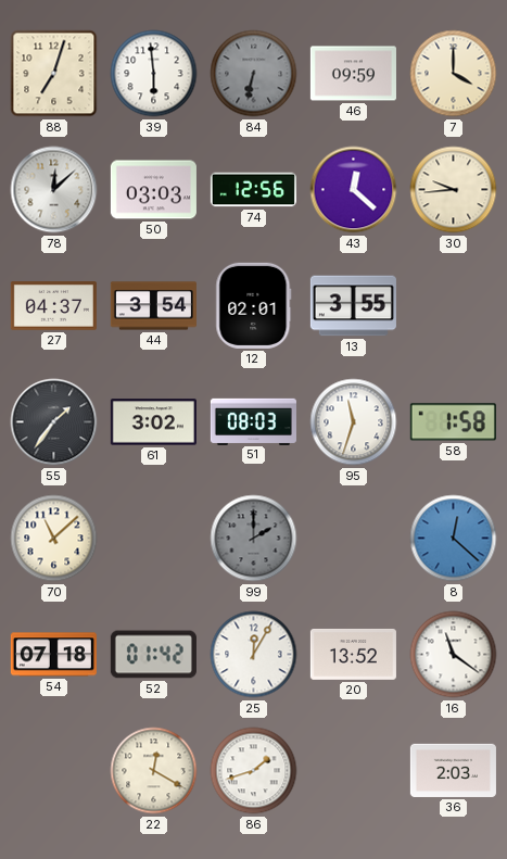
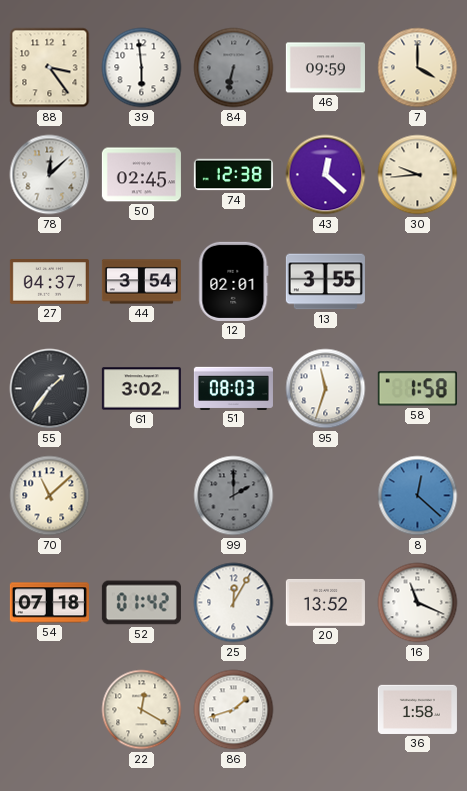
88: 7:03 -> 3:24
50: 03:03 -> 02:45
74: 12:56 -> 12:38
16: 11:21 -> 11:19
36: 2:03 -> 1:58
